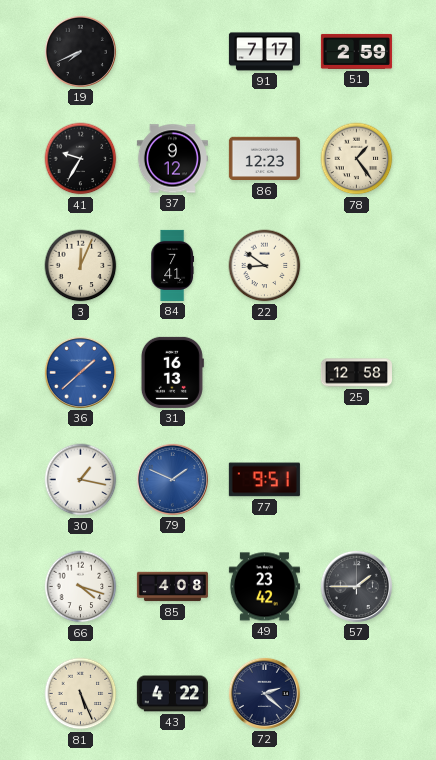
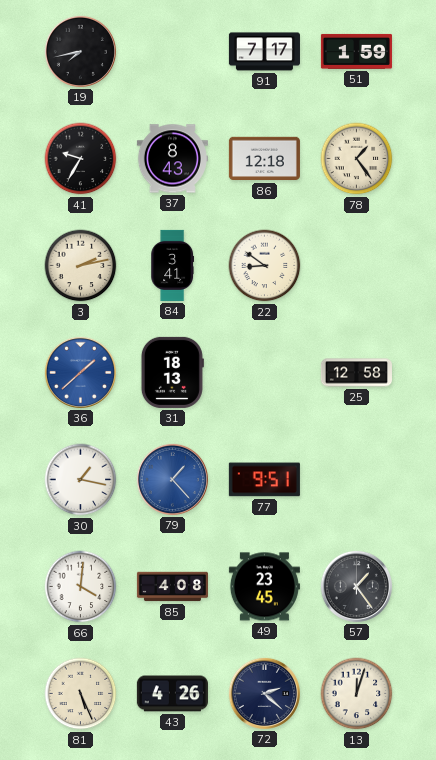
19: 7:41 -> 7:43
51: 2:59 -> 1:59
37: 9:12 -> 8:43
86: 12:23 -> 12:18
3: 12:04 -> 2:13
84: 7:41 -> 3:41
31: 16:13 -> 18:13
79: 1:49 -> 1:23
66: 4:18 -> 4:01
49: 23:42 -> 23:45
57: 1:45 -> 1:24
43: 4:22 -> 4:26
13: none -> 12:03
